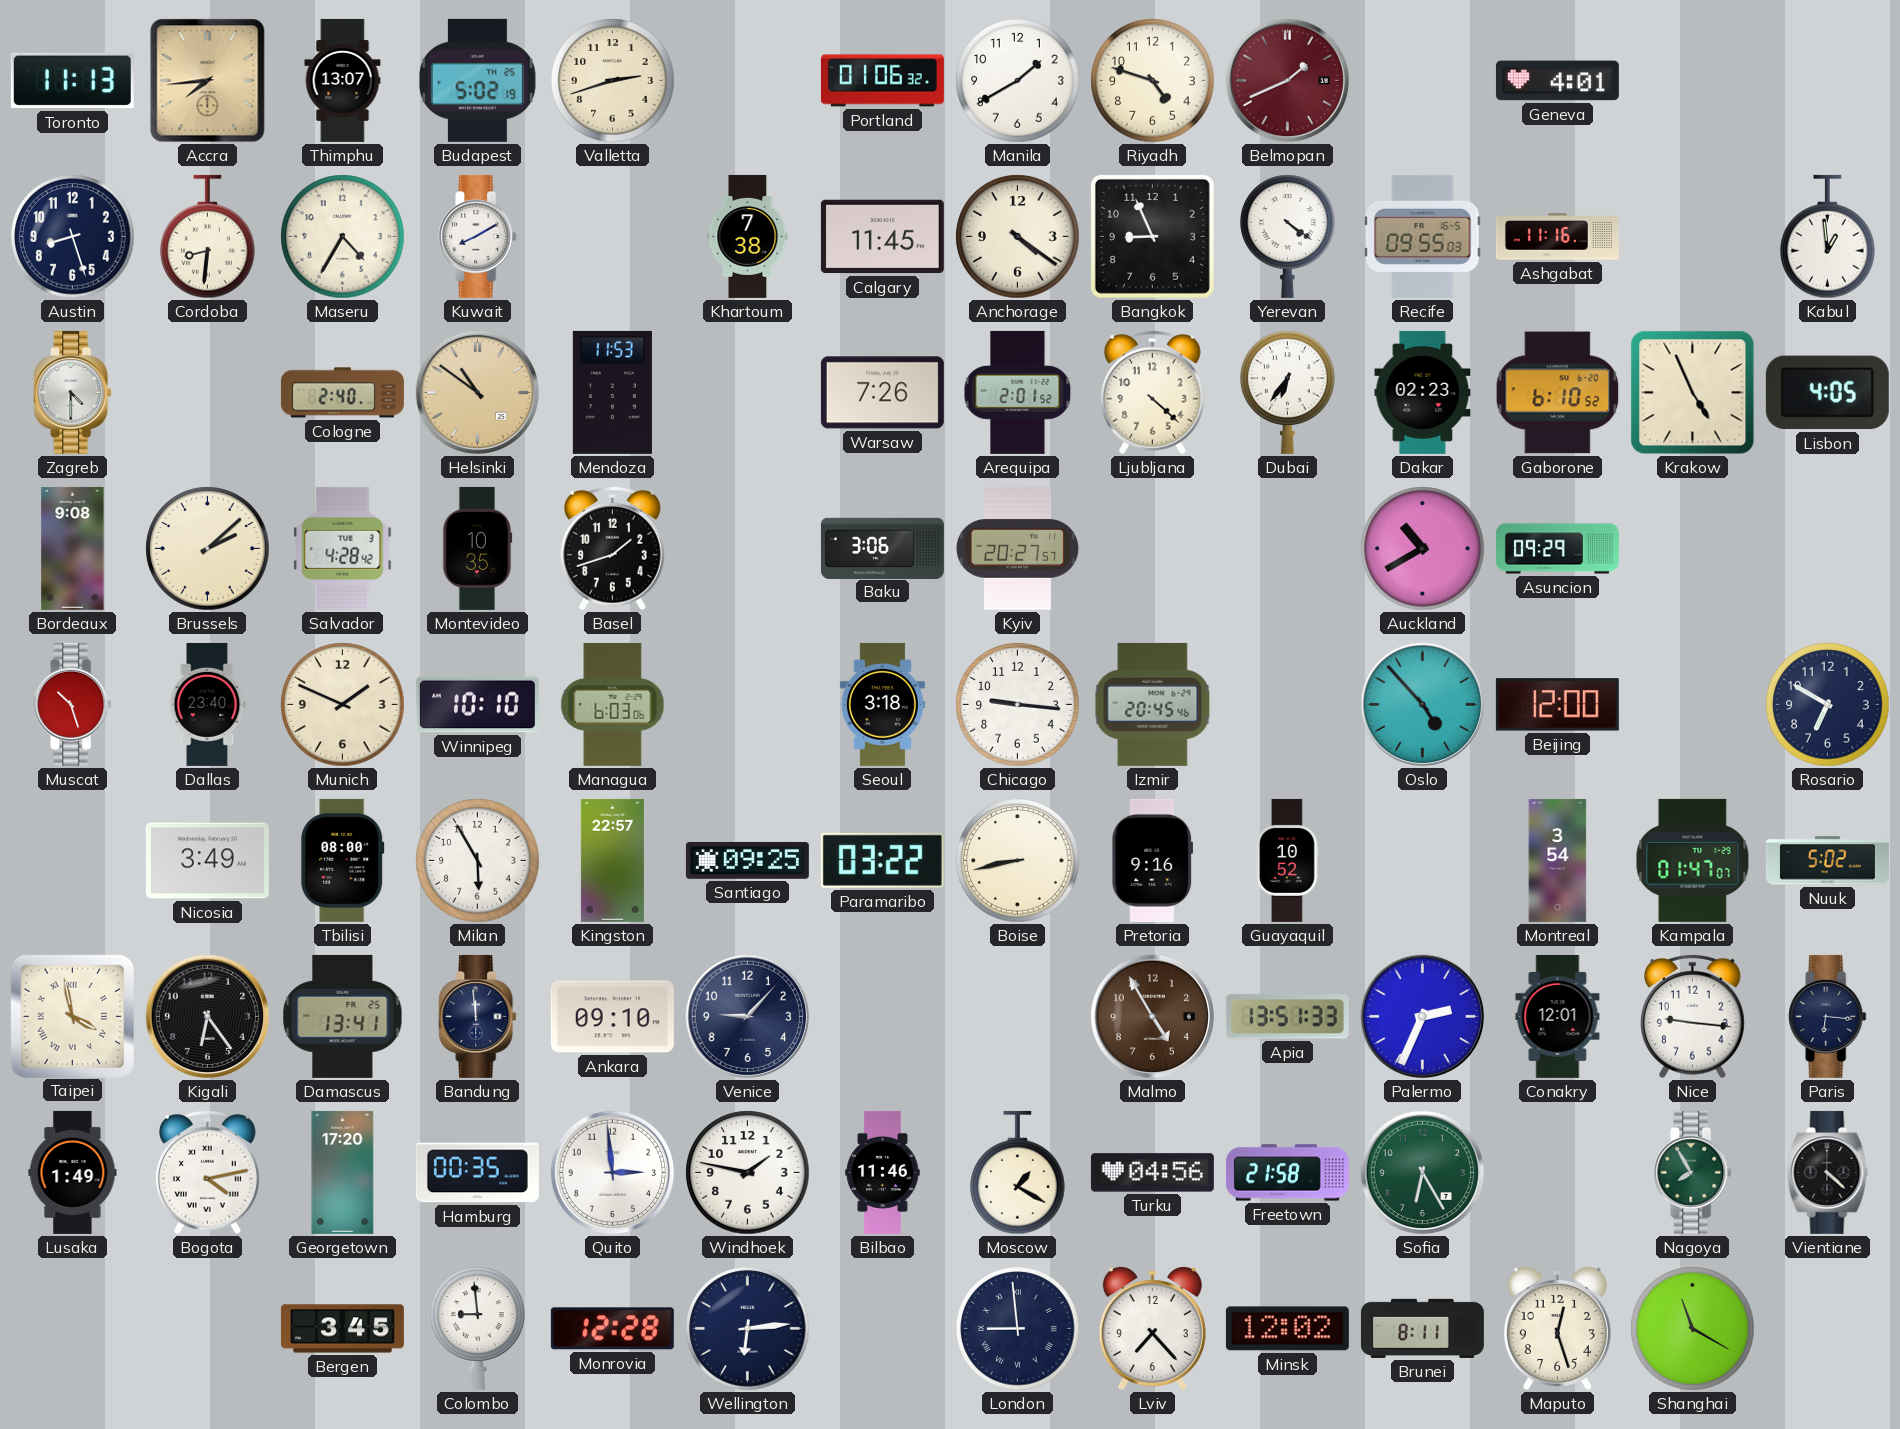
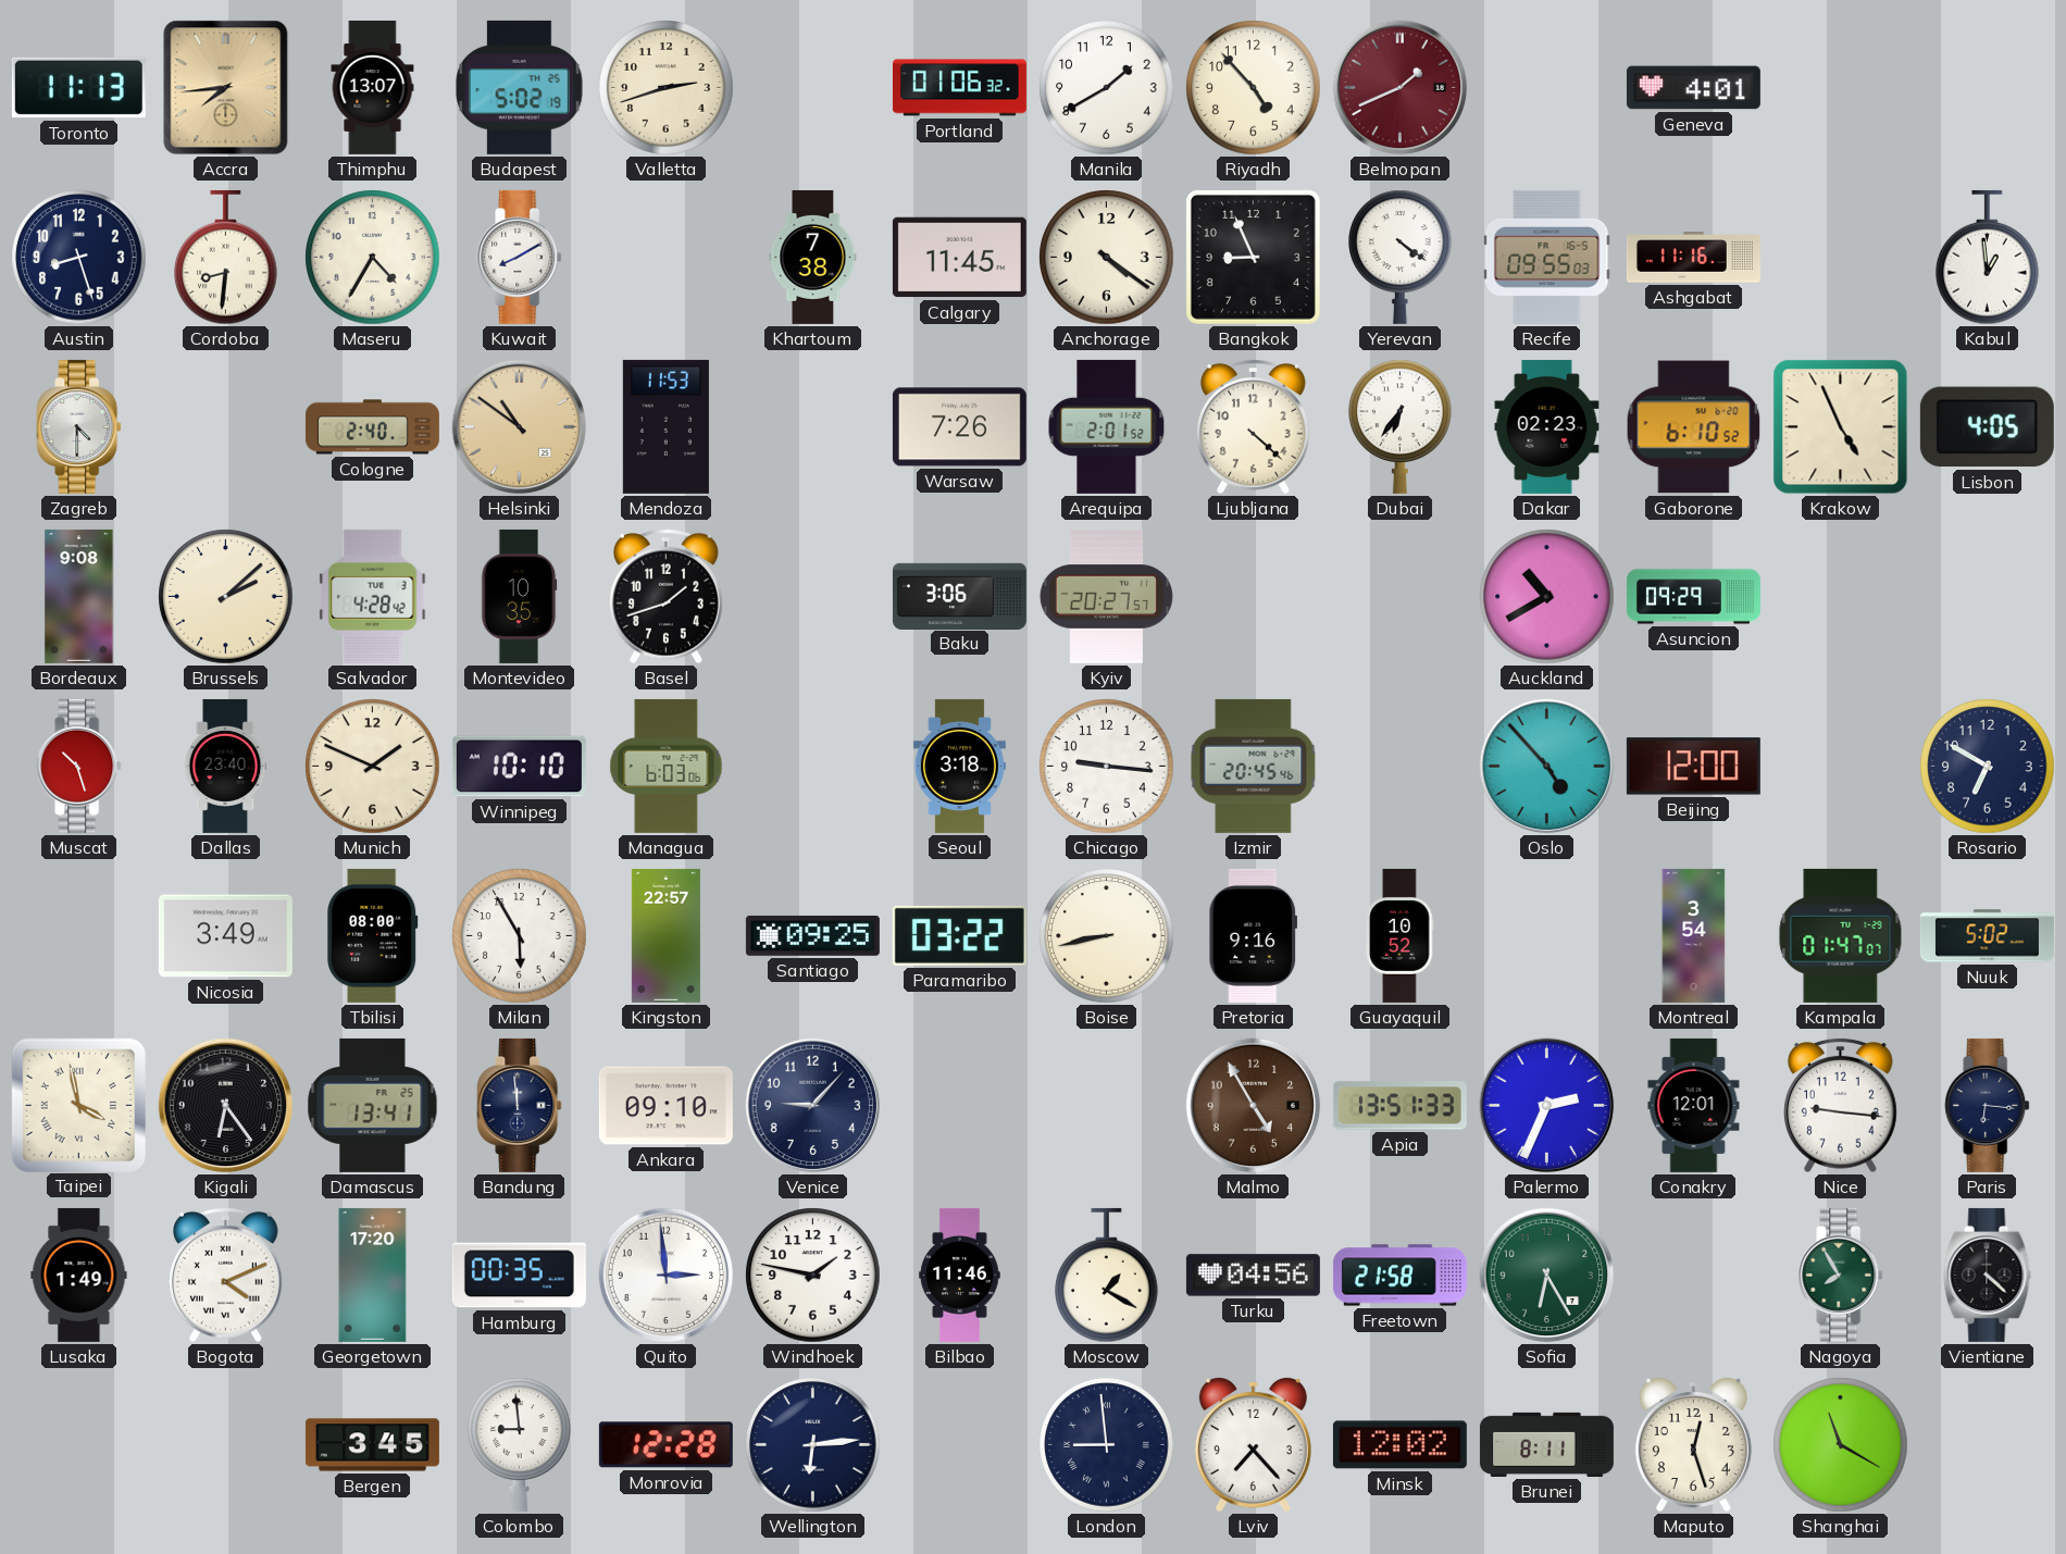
Riyadh: 4:48 -> 4:53
Bogota: 4:13 -> 4:11
